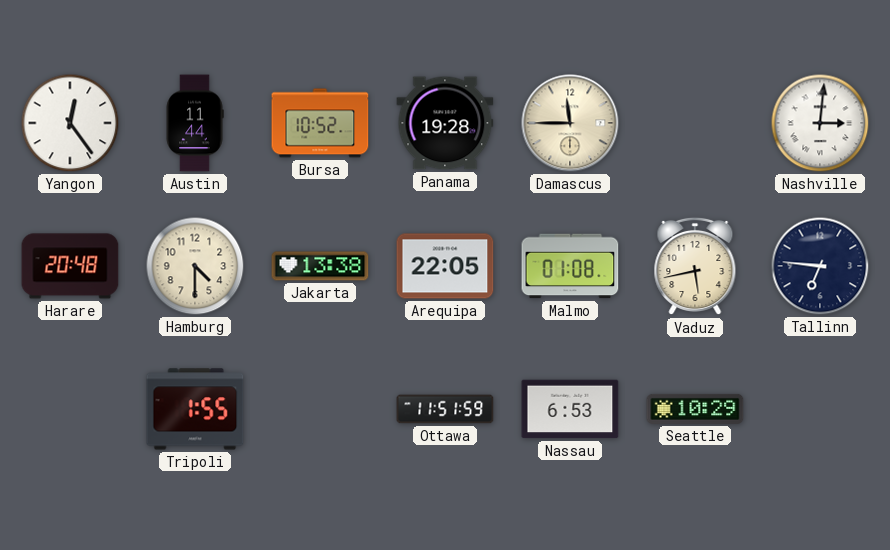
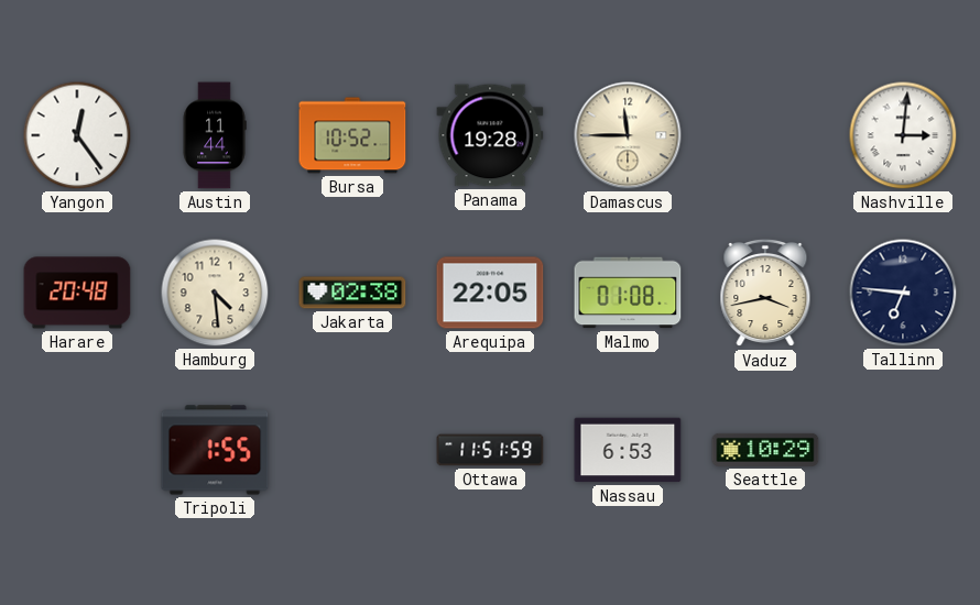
Hamburg: 4:30 -> 4:29
Jakarta: 13:38 -> 02:38
Vaduz: 5:43 -> 3:43
